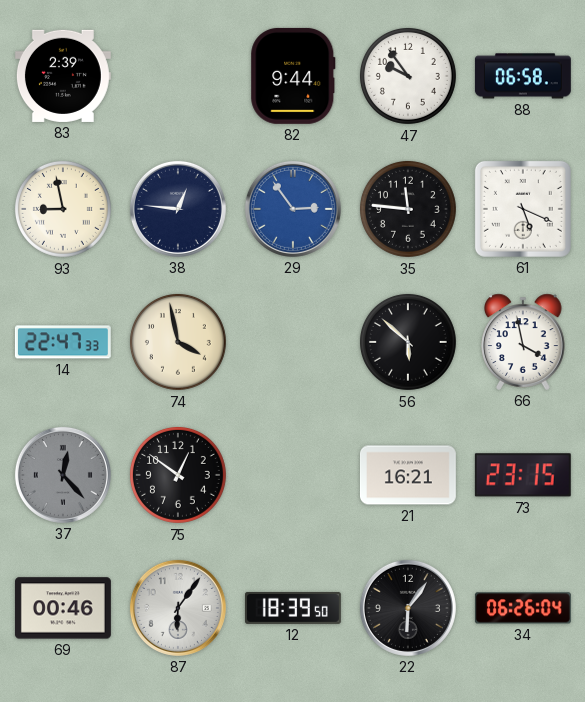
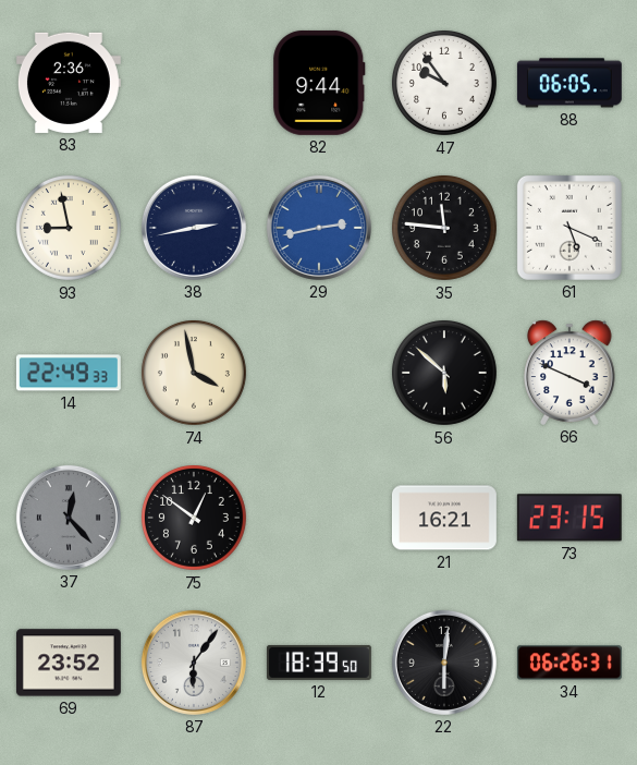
83: 2:39 -> 2:36
88: 06:58 -> 06:05
38: 12:46 -> 2:43
29: 2:54 -> 2:43
14: 22:47 -> 22:49
66: 3:58 -> 3:49
69: 00:46 -> 23:52
22: 6:06 -> 6:01
34: 06:26:04 -> 06:26:31
